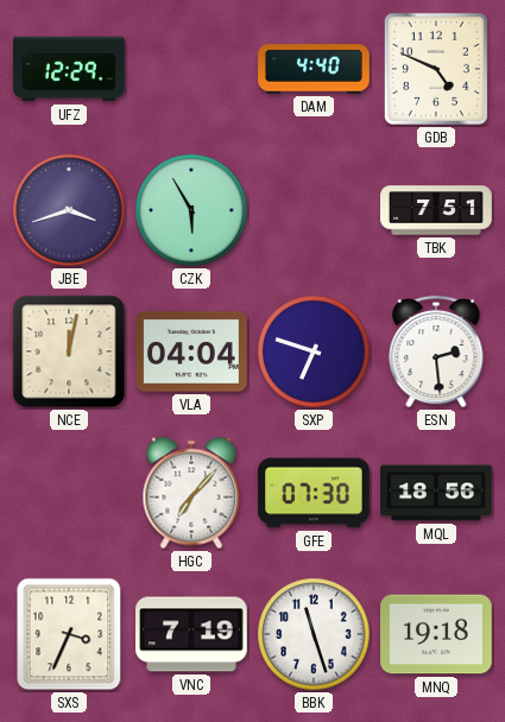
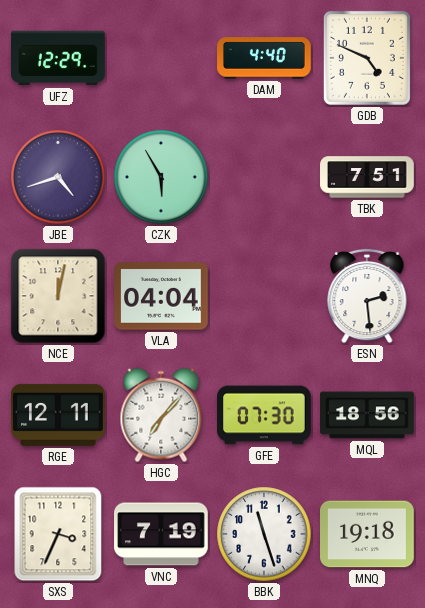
JBE: 3:42 -> 4:42
SXP: 6:48 -> none
RGE: none -> 12:11
